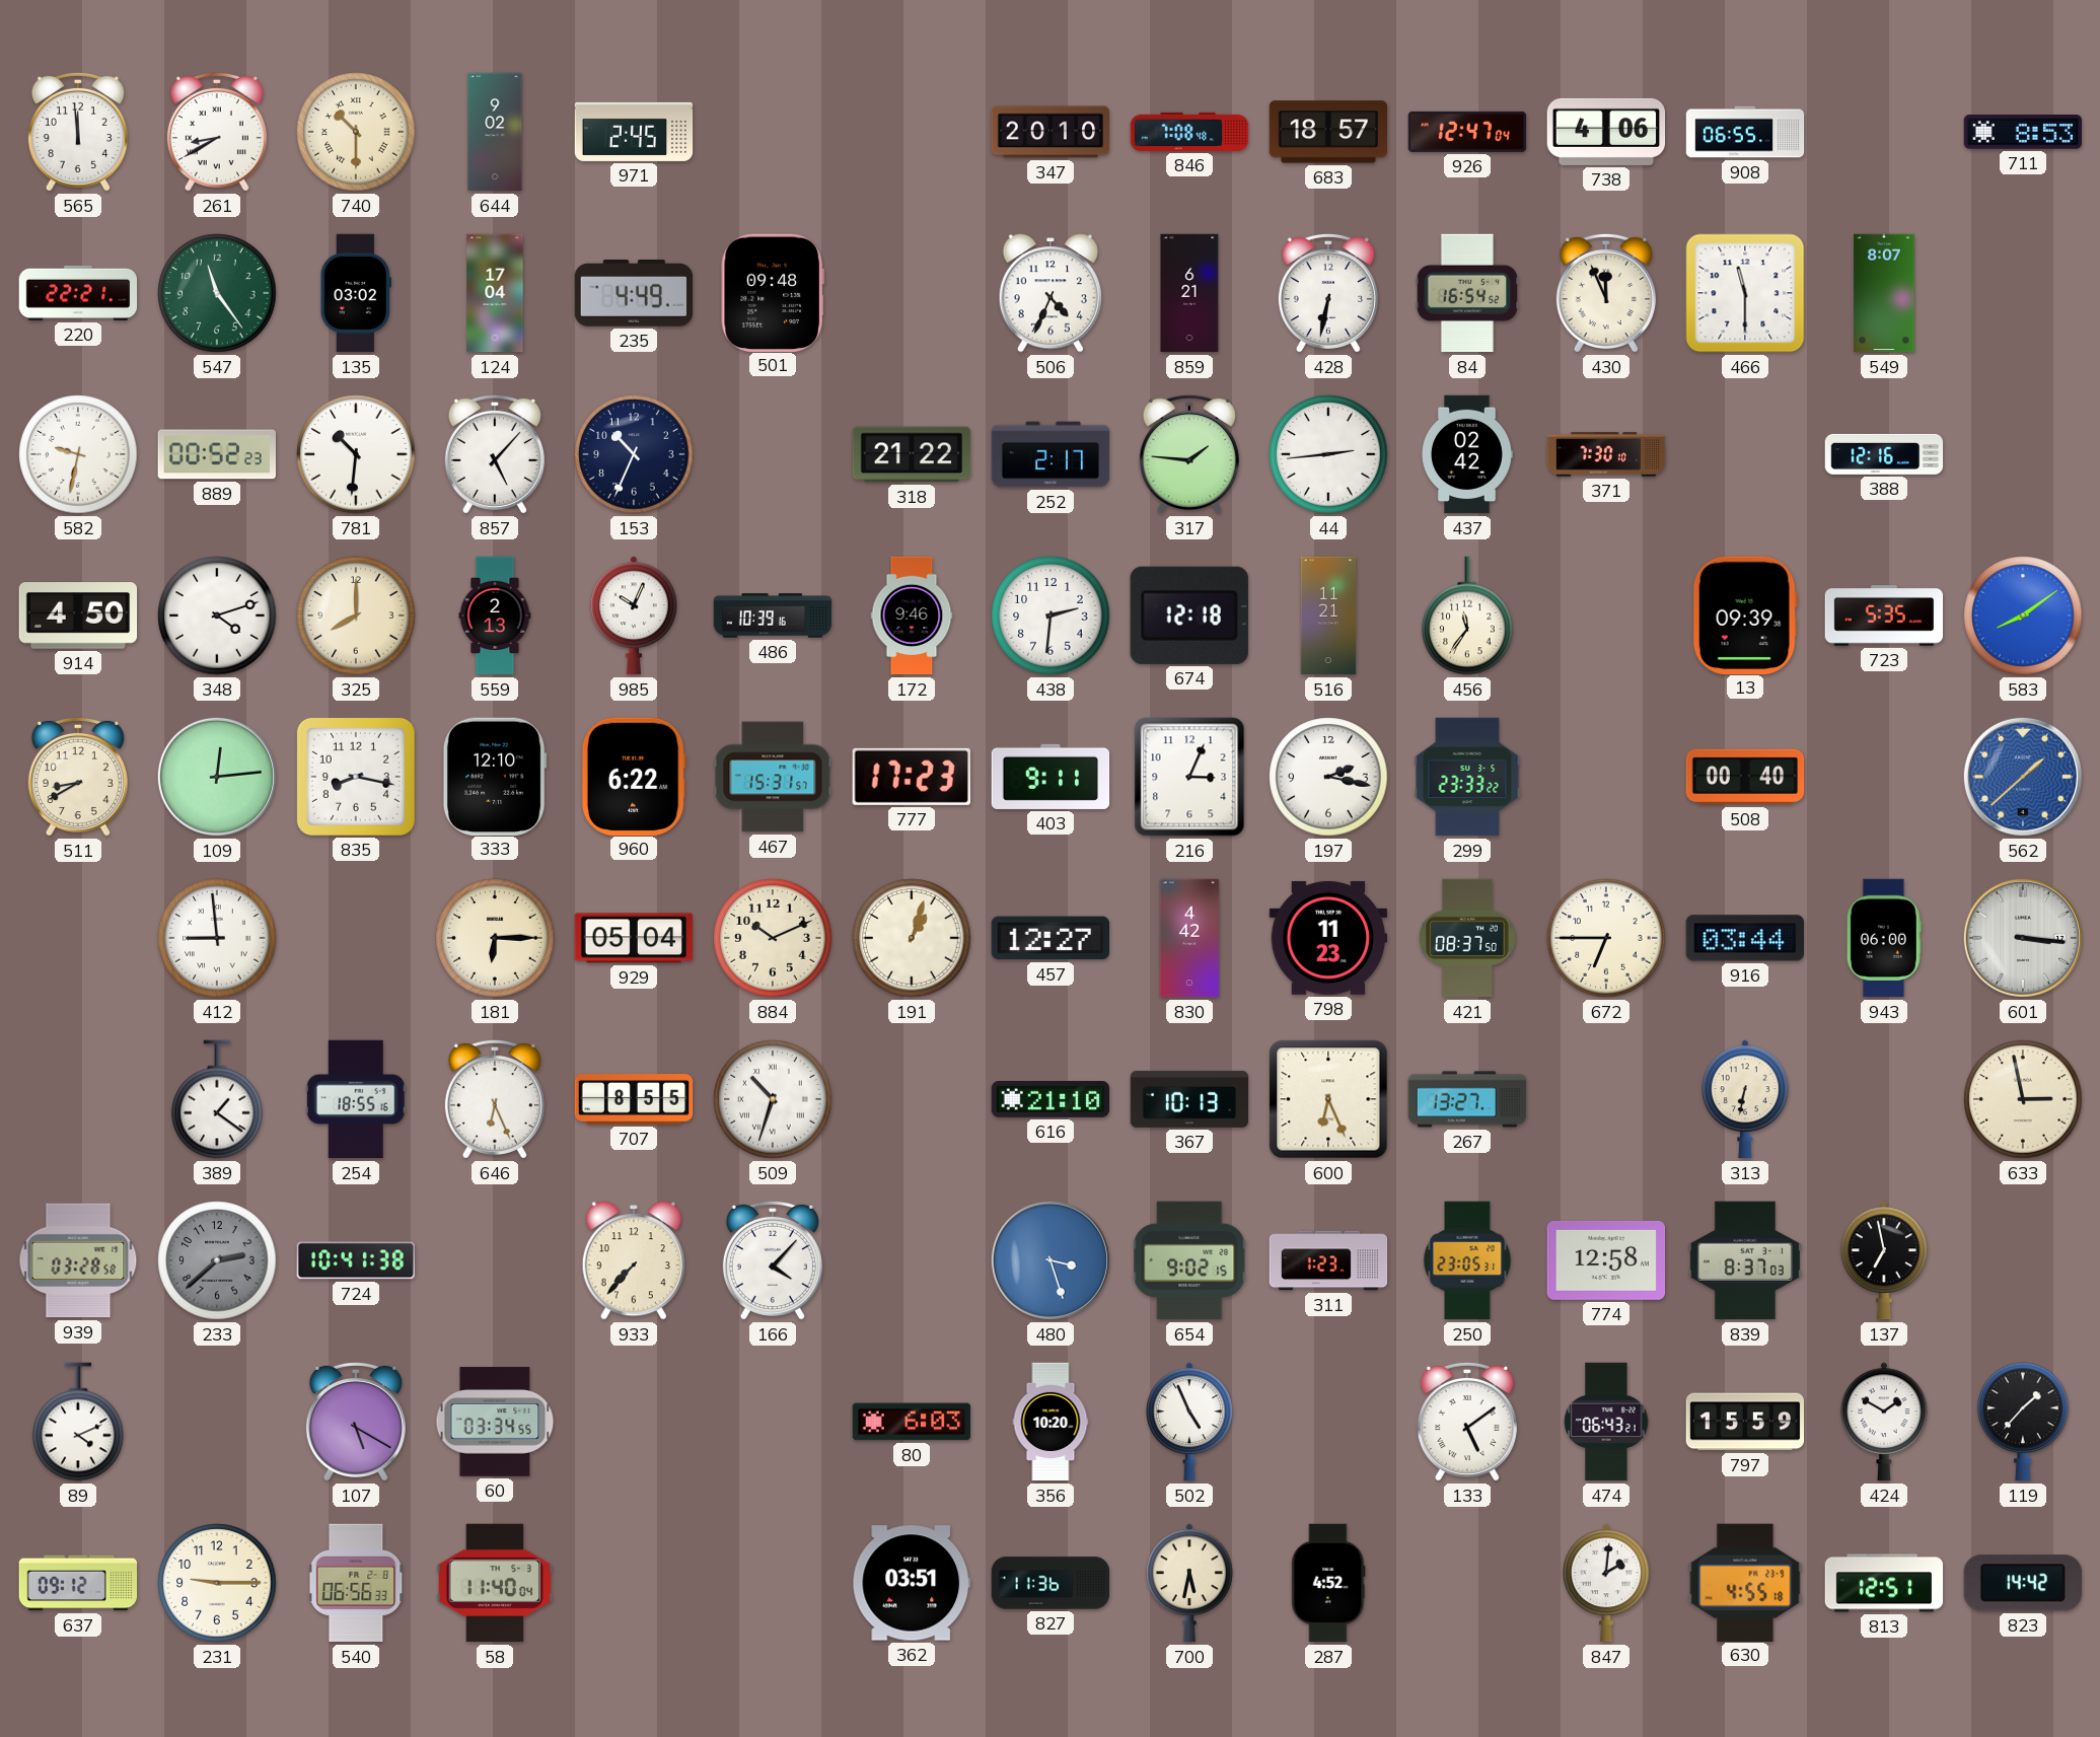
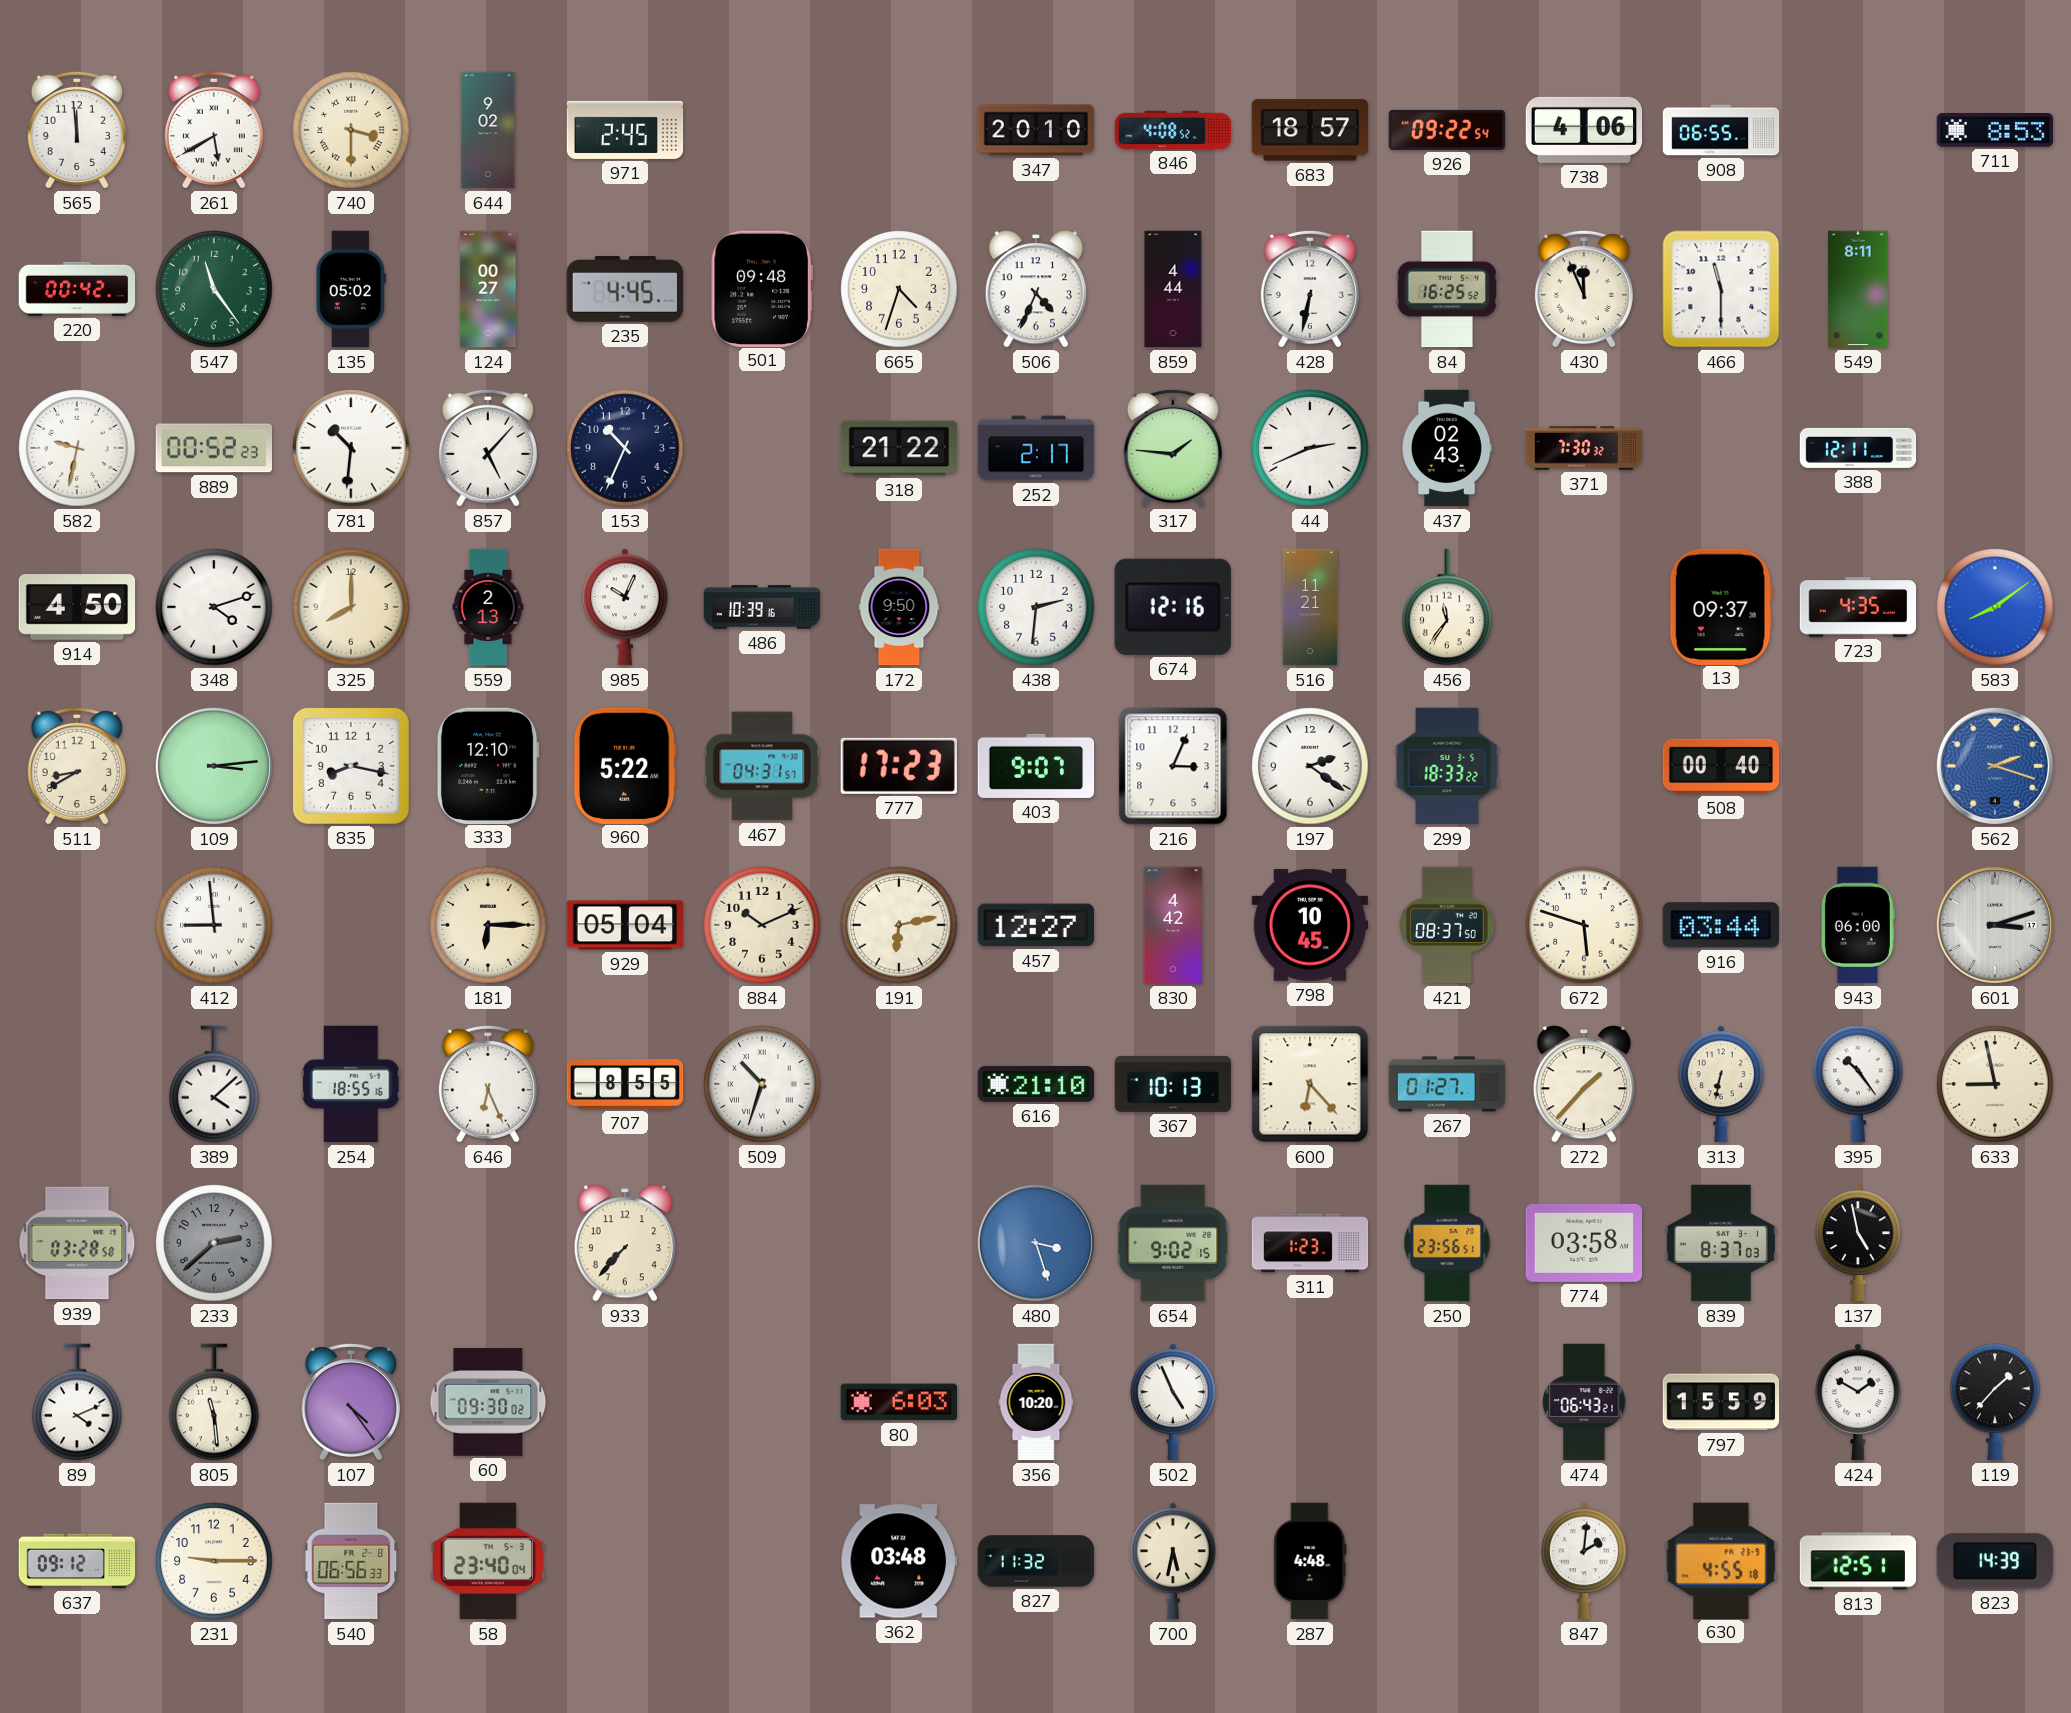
261: 8:40 -> 5:40
740: 10:30 -> 3:30
846: 7:08 -> 4:08
926: 12:47 -> 09:22
220: 22:21 -> 00:42
135: 03:02 -> 05:02
124: 17:04 -> 00:27
235: 4:49 -> 4:45
665: none -> 4:33
859: 6:21 -> 4:44
84: 16:54 -> 16:25
549: 8:07 -> 8:11
44: 2:44 -> 2:41
437: 02:42 -> 02:43
371: 7:30:10 -> 7:30:32
388: 12:16 -> 12:11
172: 9:46 -> 9:50
674: 12:18 -> 12:16
13: 09:39 -> 09:37
723: 5:35 -> 4:35
109: 12:14 -> 3:14
960: 6:22 -> 5:22
467: 15:31 -> 04:31
403: 9:11 -> 9:07
197: 2:17 -> 2:21
299: 23:33 -> 18:33
562: 1:38 -> 2:18
191: 1:03 -> 6:13
798: 11:23 -> 10:45
672: 6:45 -> 5:48
601: 3:16 -> 3:12
389: 1:21 -> 4:08
600: 6:26 -> 6:23
267: 13:27 -> 01:27
272: none -> 1:37
395: none -> 10:24
633: 2:58 -> 8:58
724: 10:41 -> none
166: 4:07 -> none
250: 23:05 -> 23:56
774: 12:58 -> 03:58
137: 6:58 -> 4:58
805: none -> 11:29
107: 5:20 -> 4:24
60: 03:34 -> 09:30
133: 5:09 -> none
58: 11:40 -> 23:40
362: 03:51 -> 03:48
827: 11:36 -> 11:32
287: 4:52 -> 4:48
823: 14:42 -> 14:39
